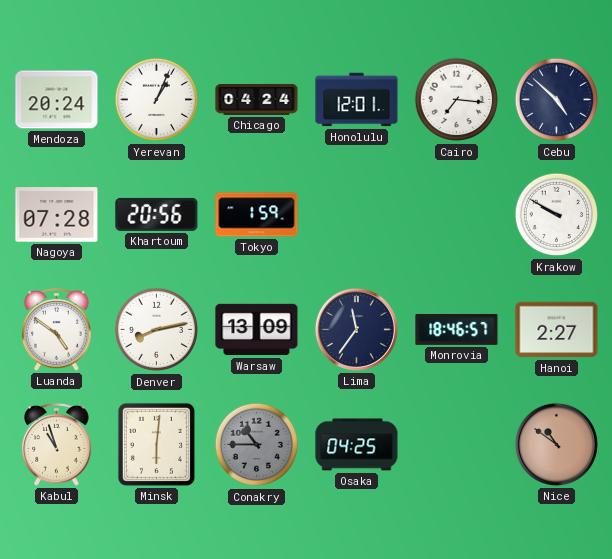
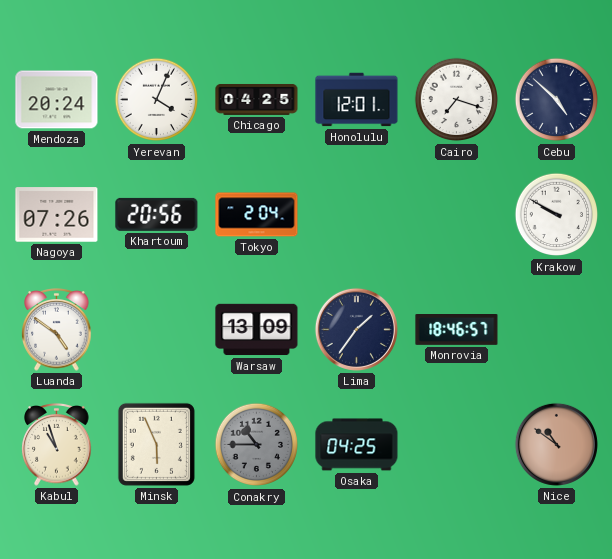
Yerevan: 1:04 -> 4:04
Chicago: 04:24 -> 04:25
Cairo: 7:16 -> 7:18
Nagoya: 07:28 -> 07:26
Tokyo: 1:59 -> 2:04
Denver: 8:13 -> none
Lima: 11:36 -> 1:36
Hanoi: 2:27 -> none
Minsk: 6:01 -> 5:56
